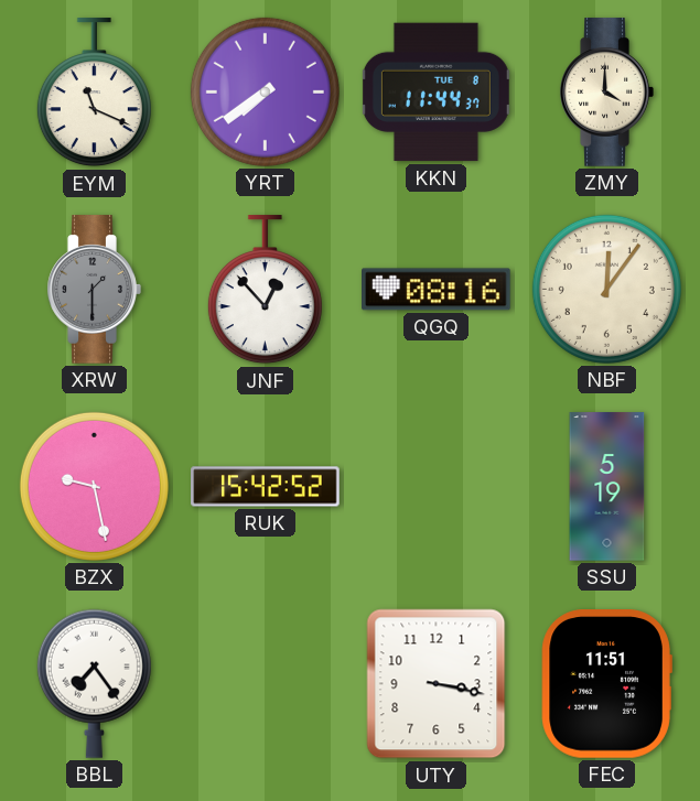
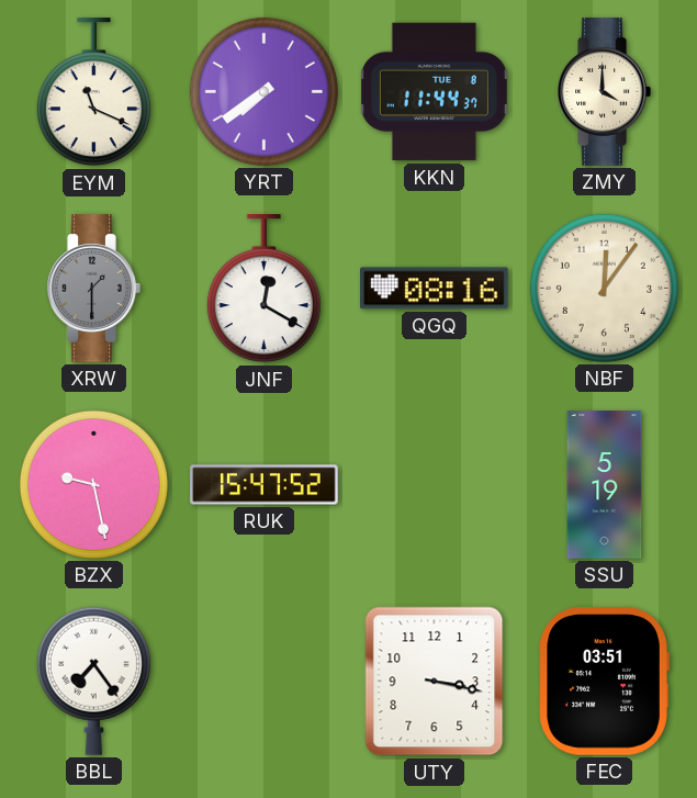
JNF: 12:53 -> 12:20
RUK: 15:42 -> 15:47
FEC: 11:51 -> 03:51
